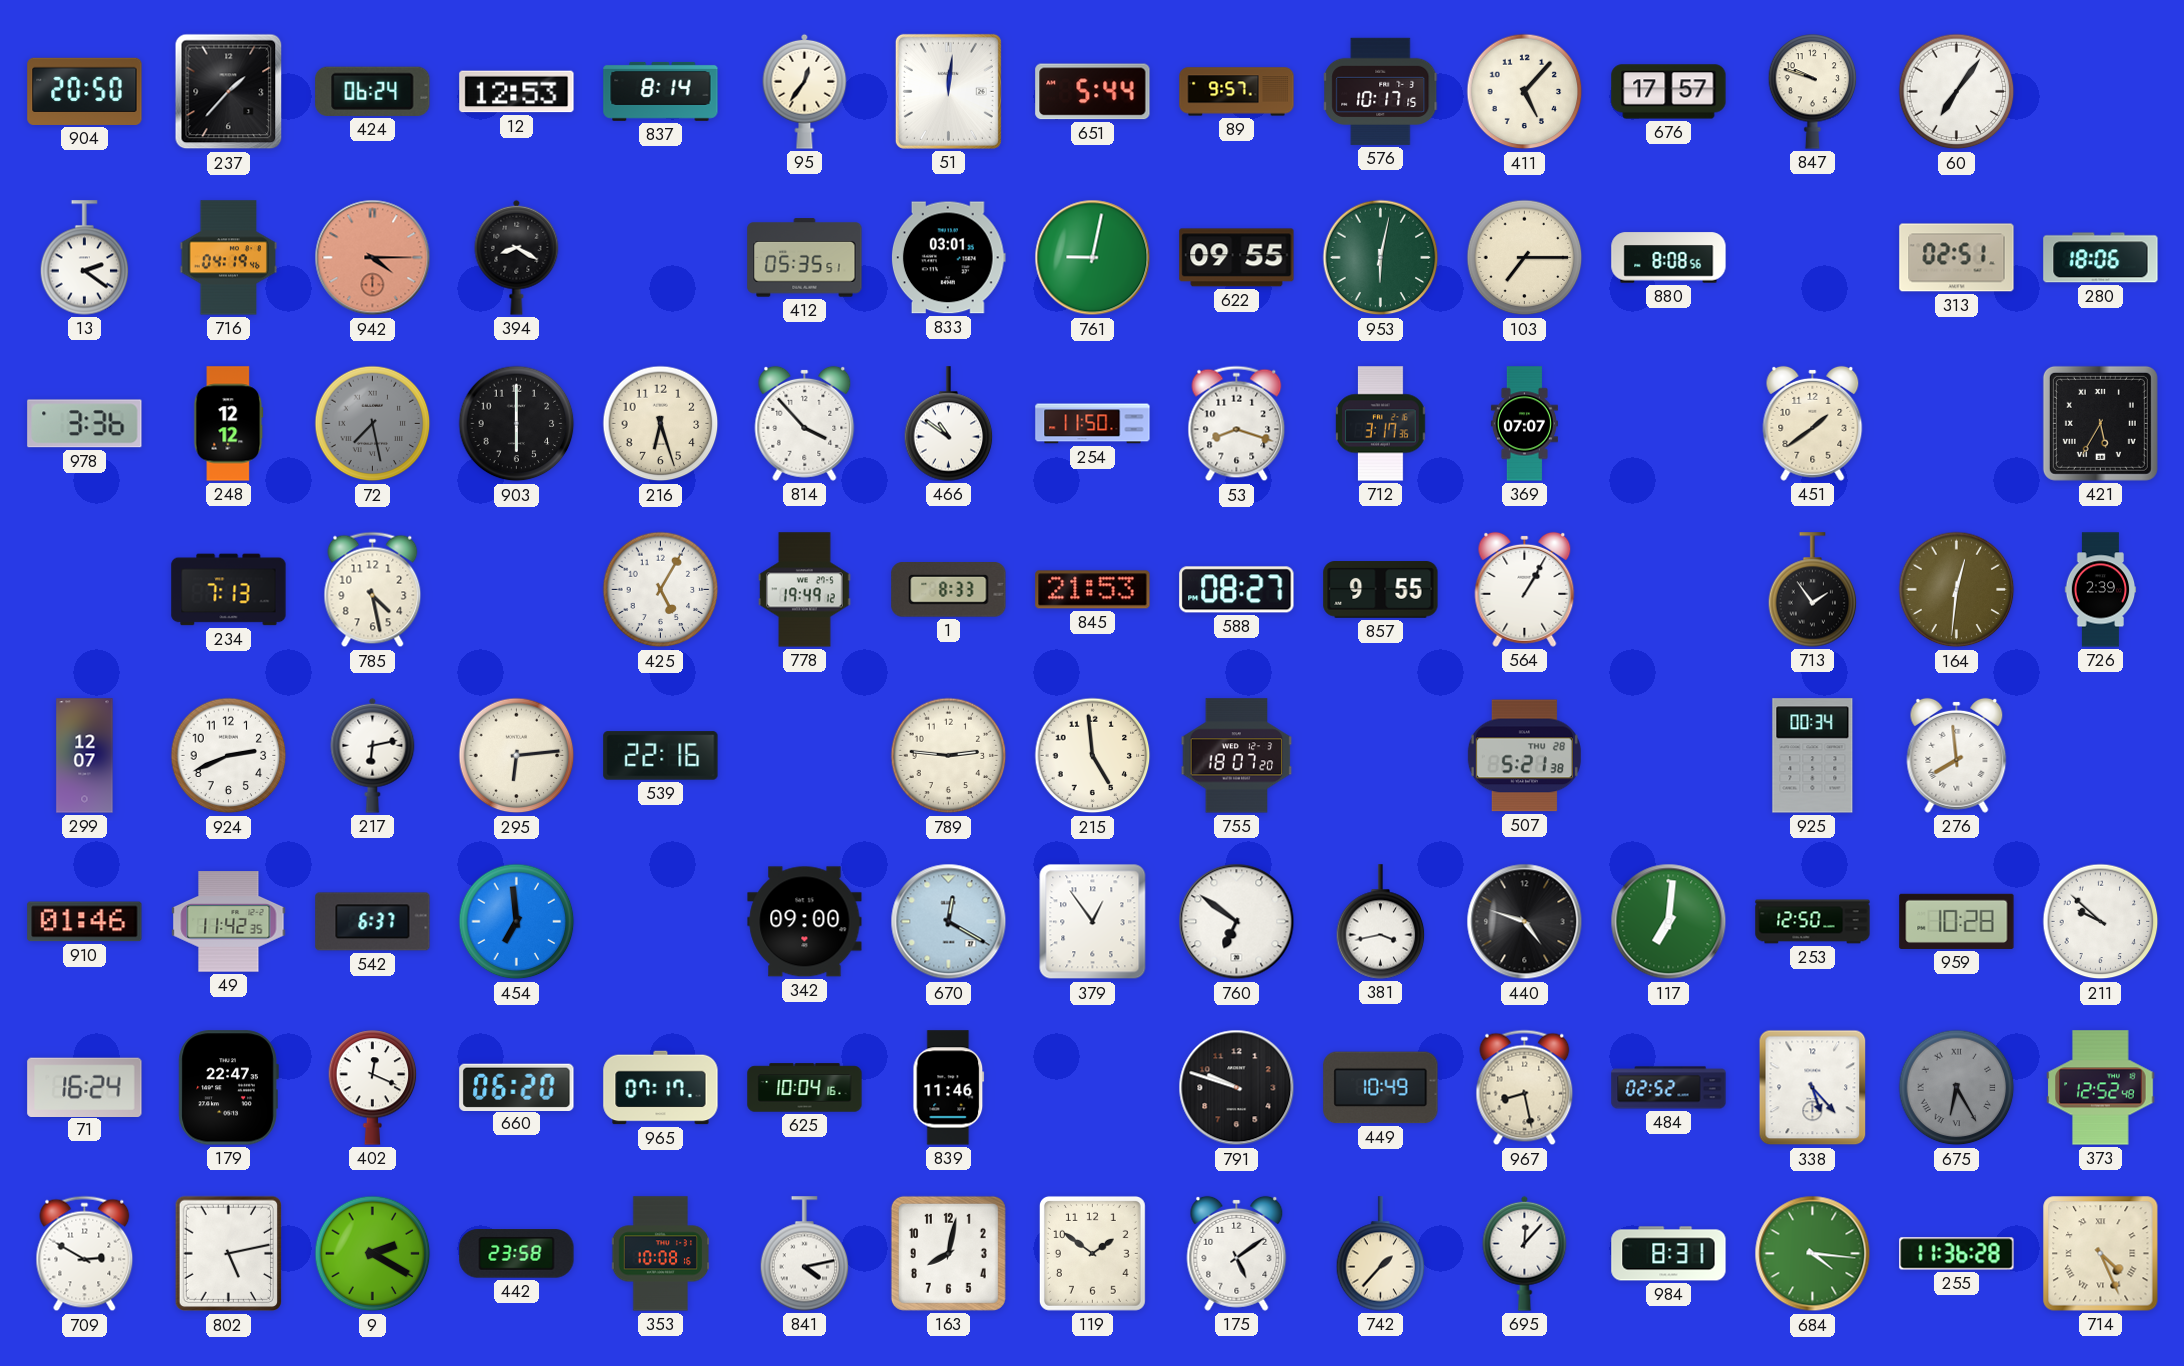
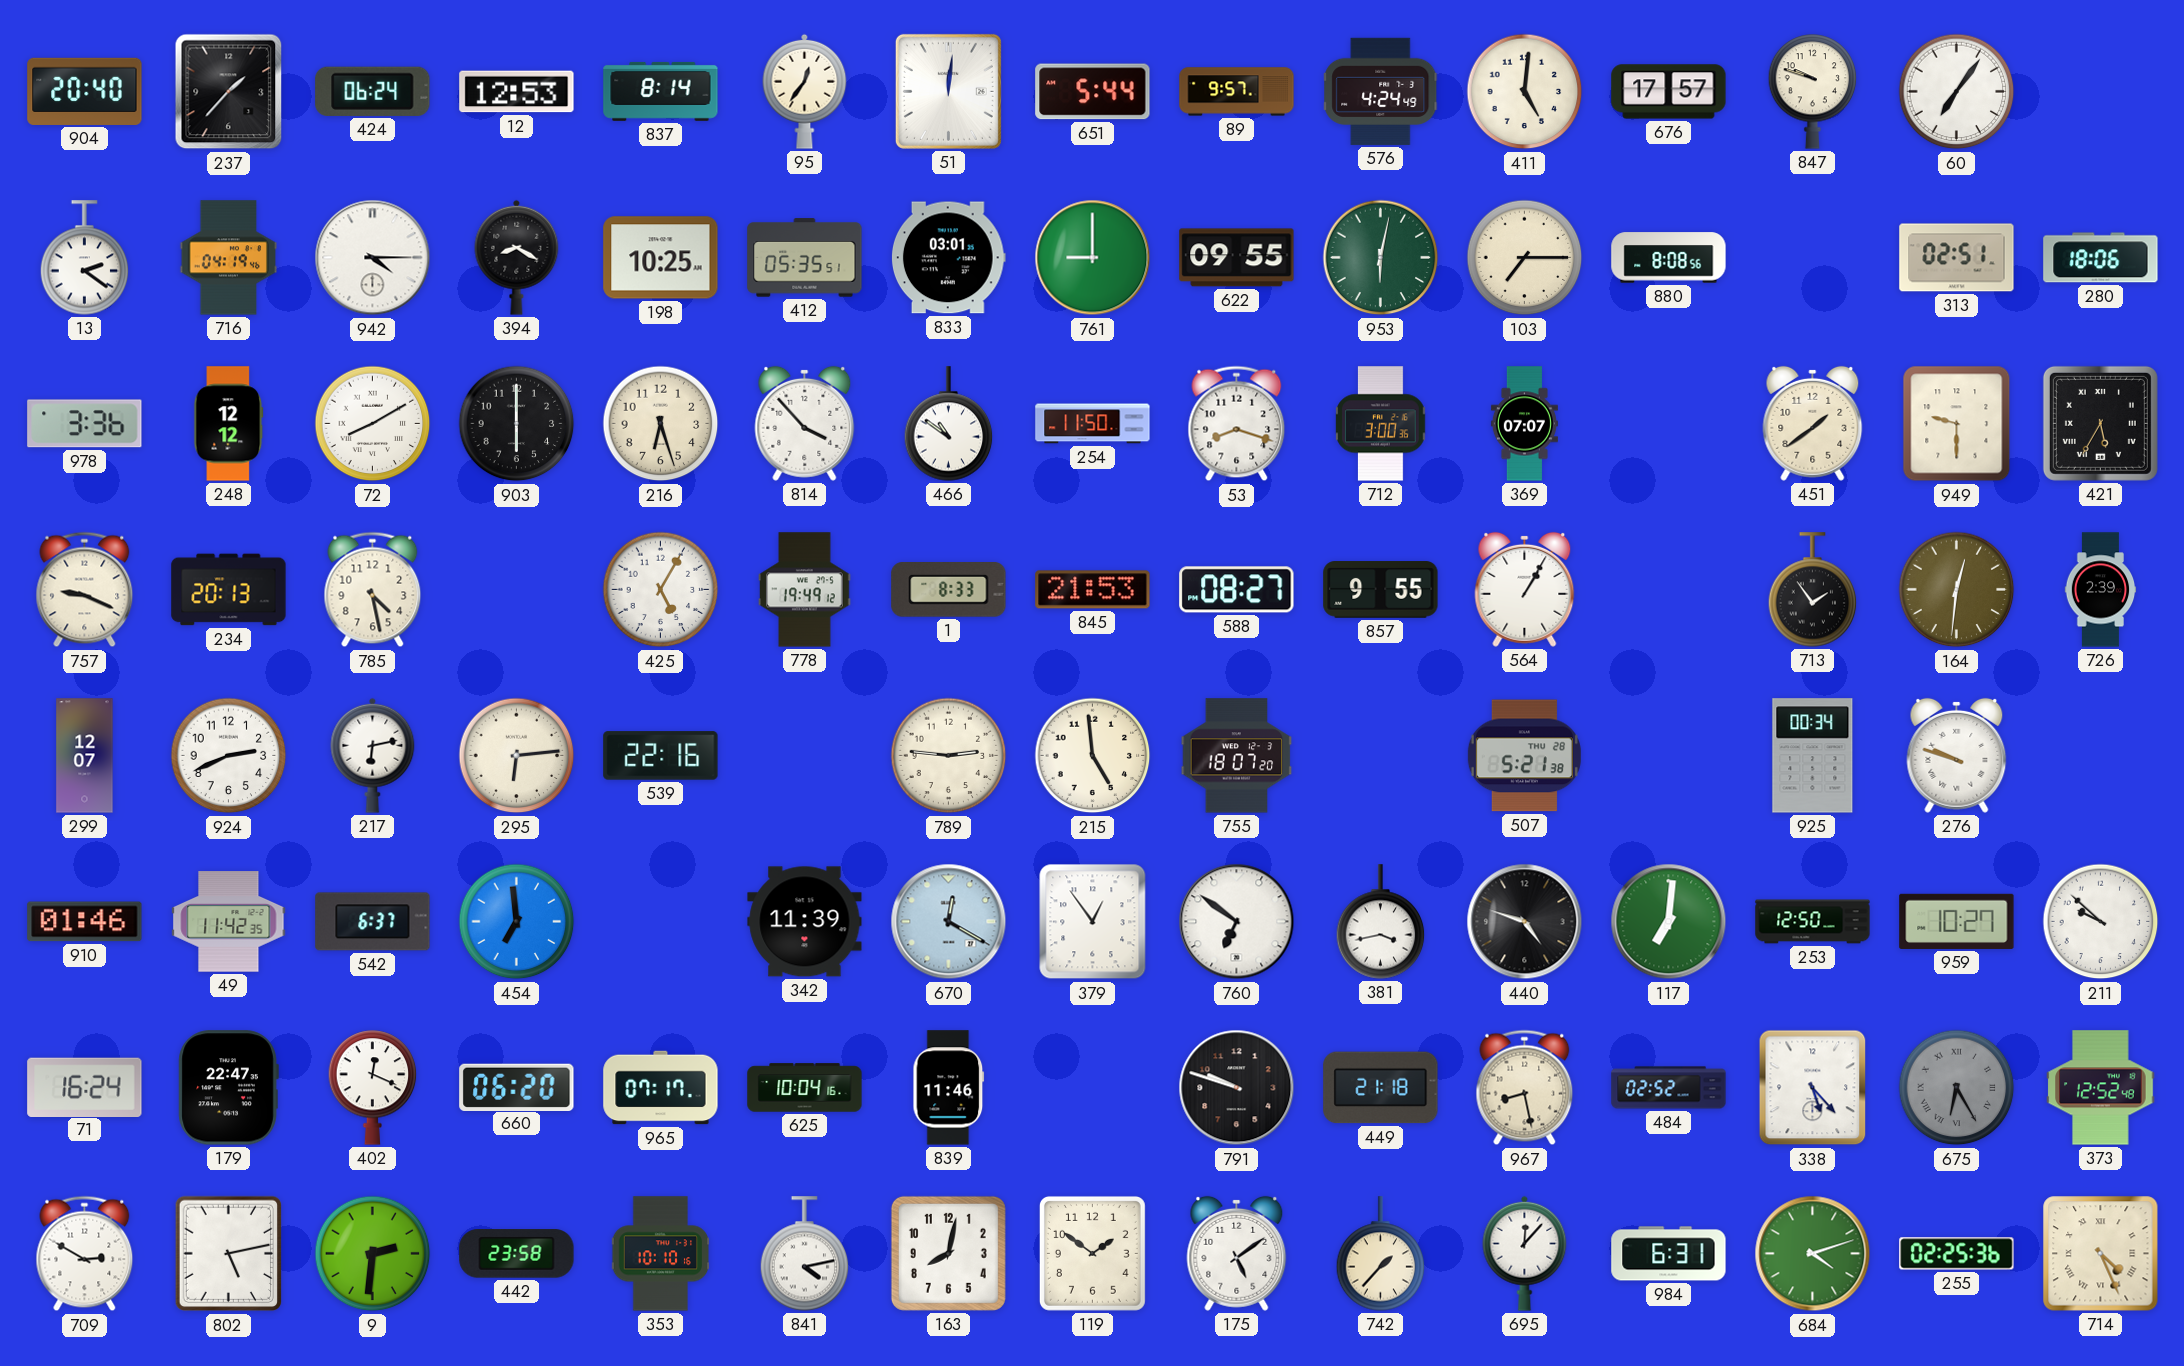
904: 20:50 -> 20:40
576: 10:17 -> 4:24
411: 5:07 -> 5:01
942 dial: salmon -> white
198: none -> 10:25
761: 9:02 -> 9:00
72: 7:28 -> 8:10
72 dial: grey -> white
712: 3:17 -> 3:00
949: none -> 9:30
757: none -> 9:19
234: 7:13 -> 20:13
276: 7:59 -> 9:48
342: 09:00 -> 11:39
959: 10:28 -> 10:27
449: 10:49 -> 21:18
9: 2:20 -> 2:31
353: 10:08 -> 10:10
984: 8:31 -> 6:31
684: 4:16 -> 4:12
255: 11:36 -> 02:25
